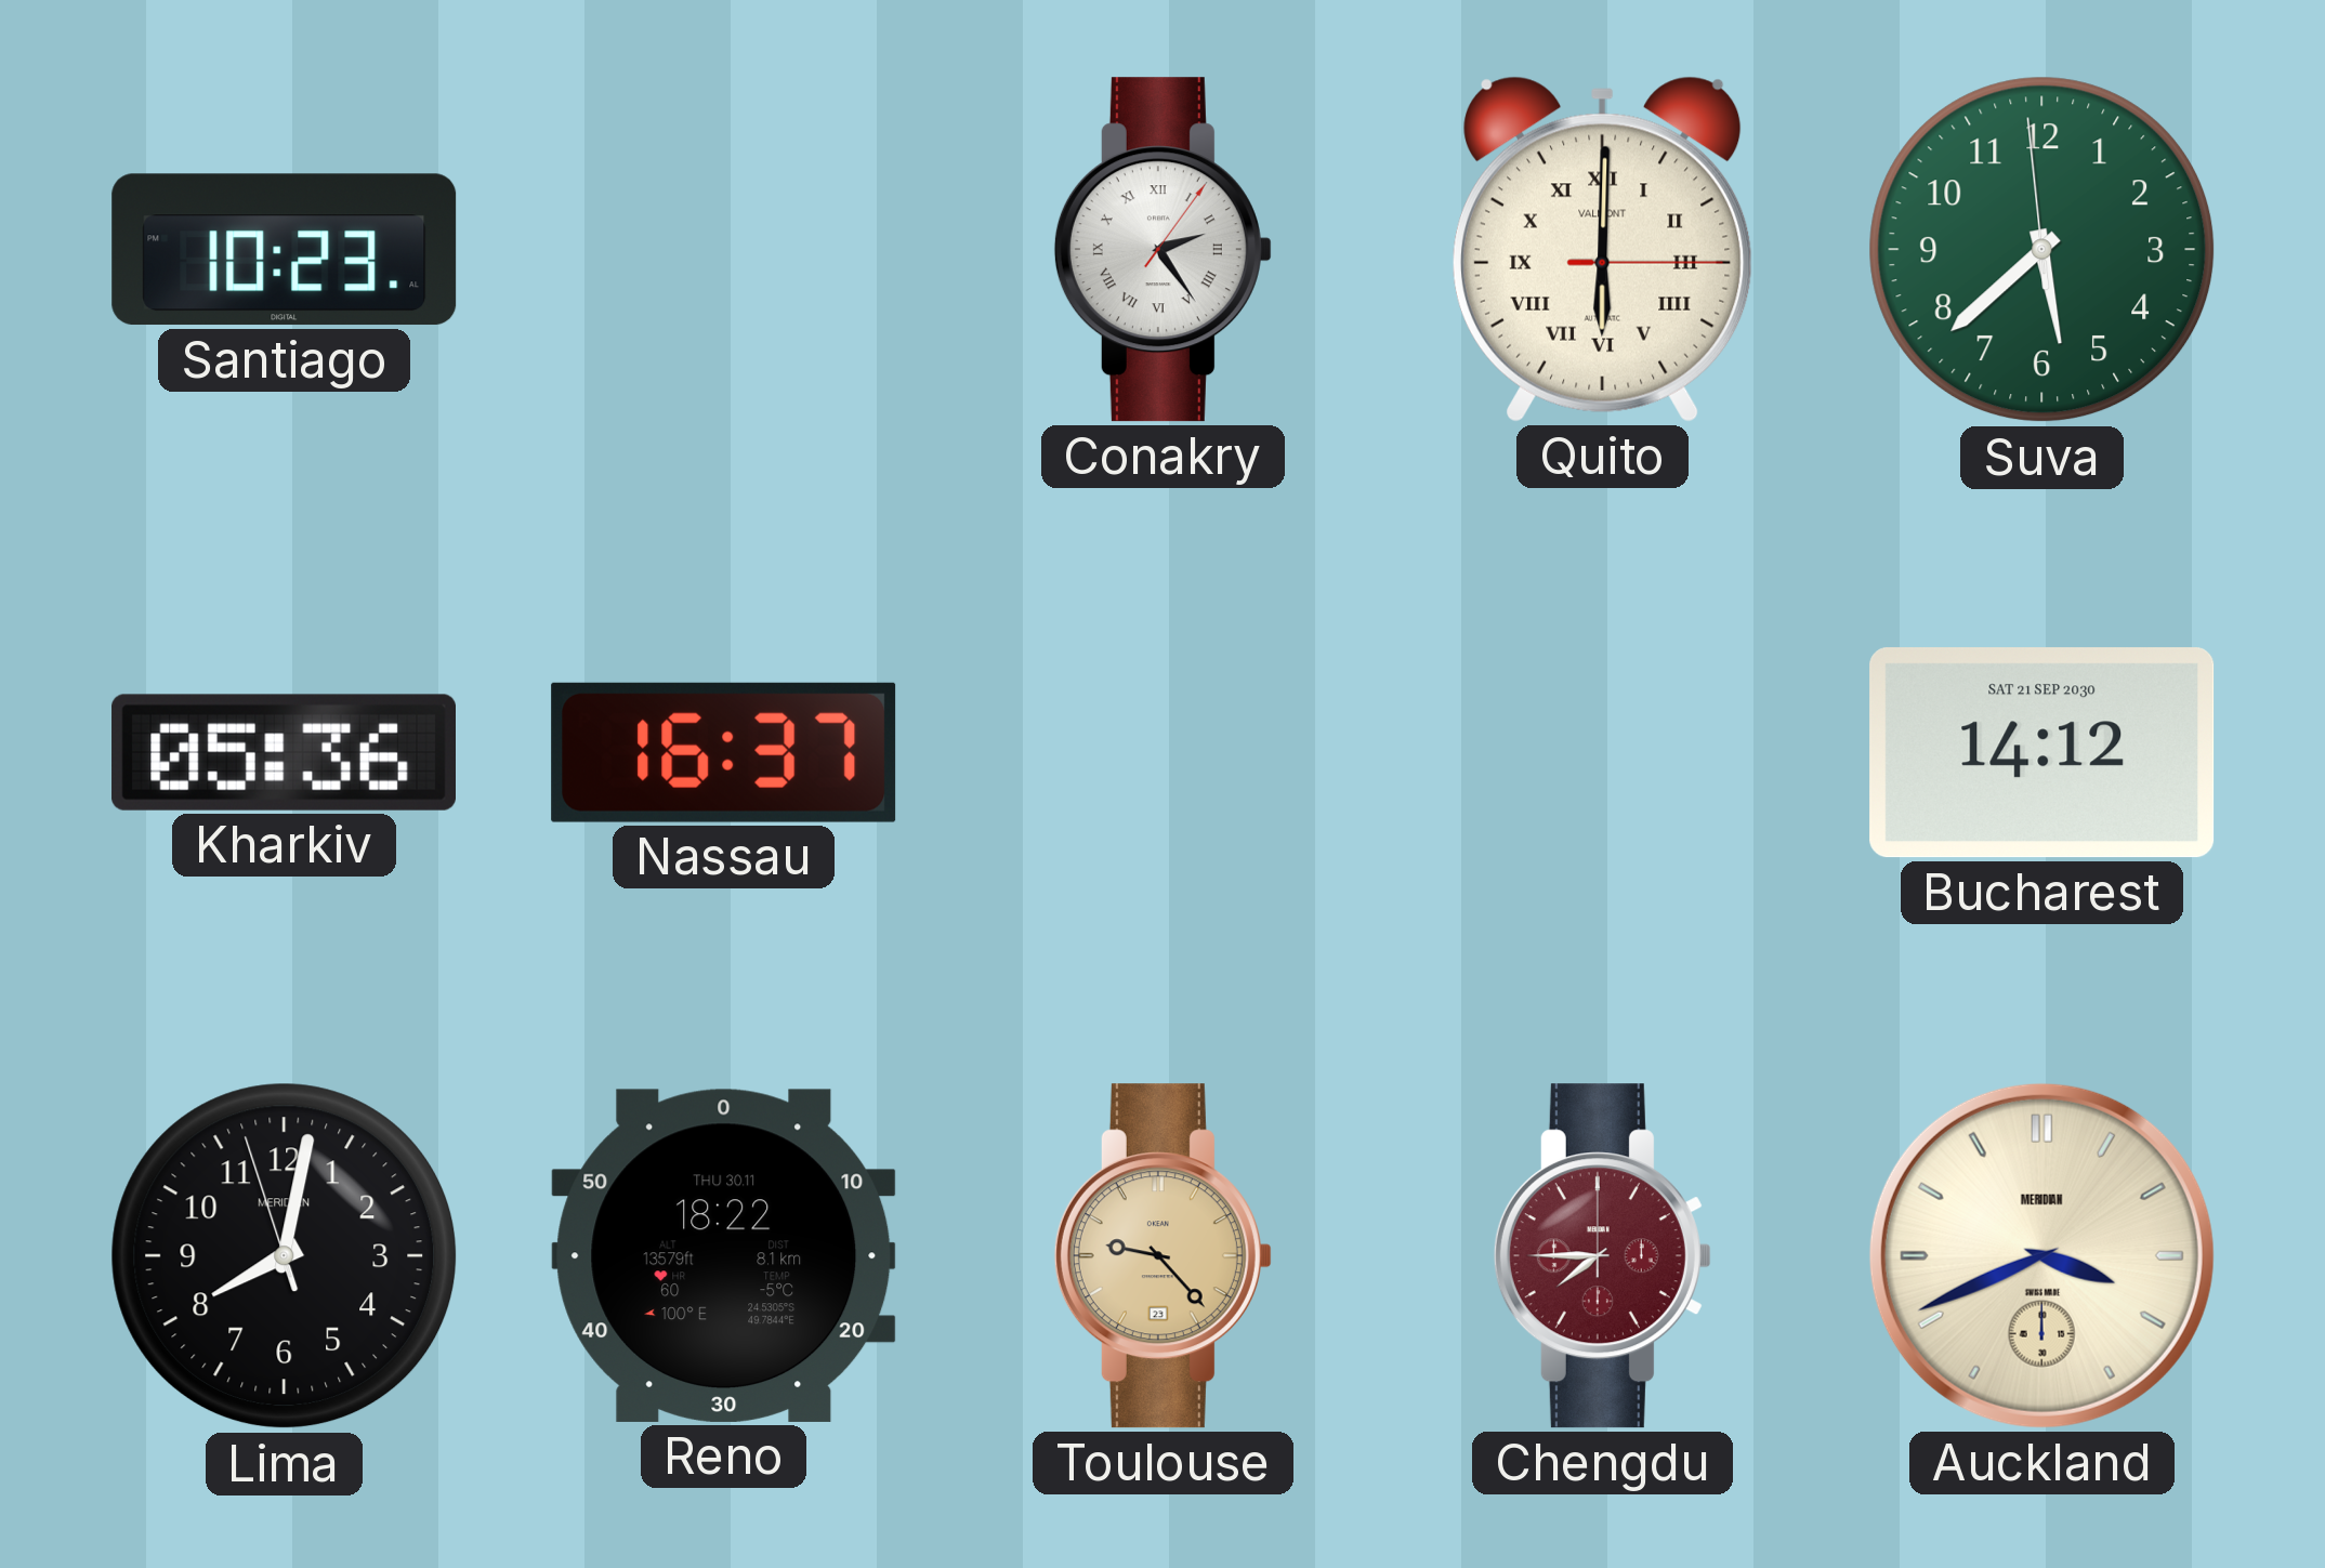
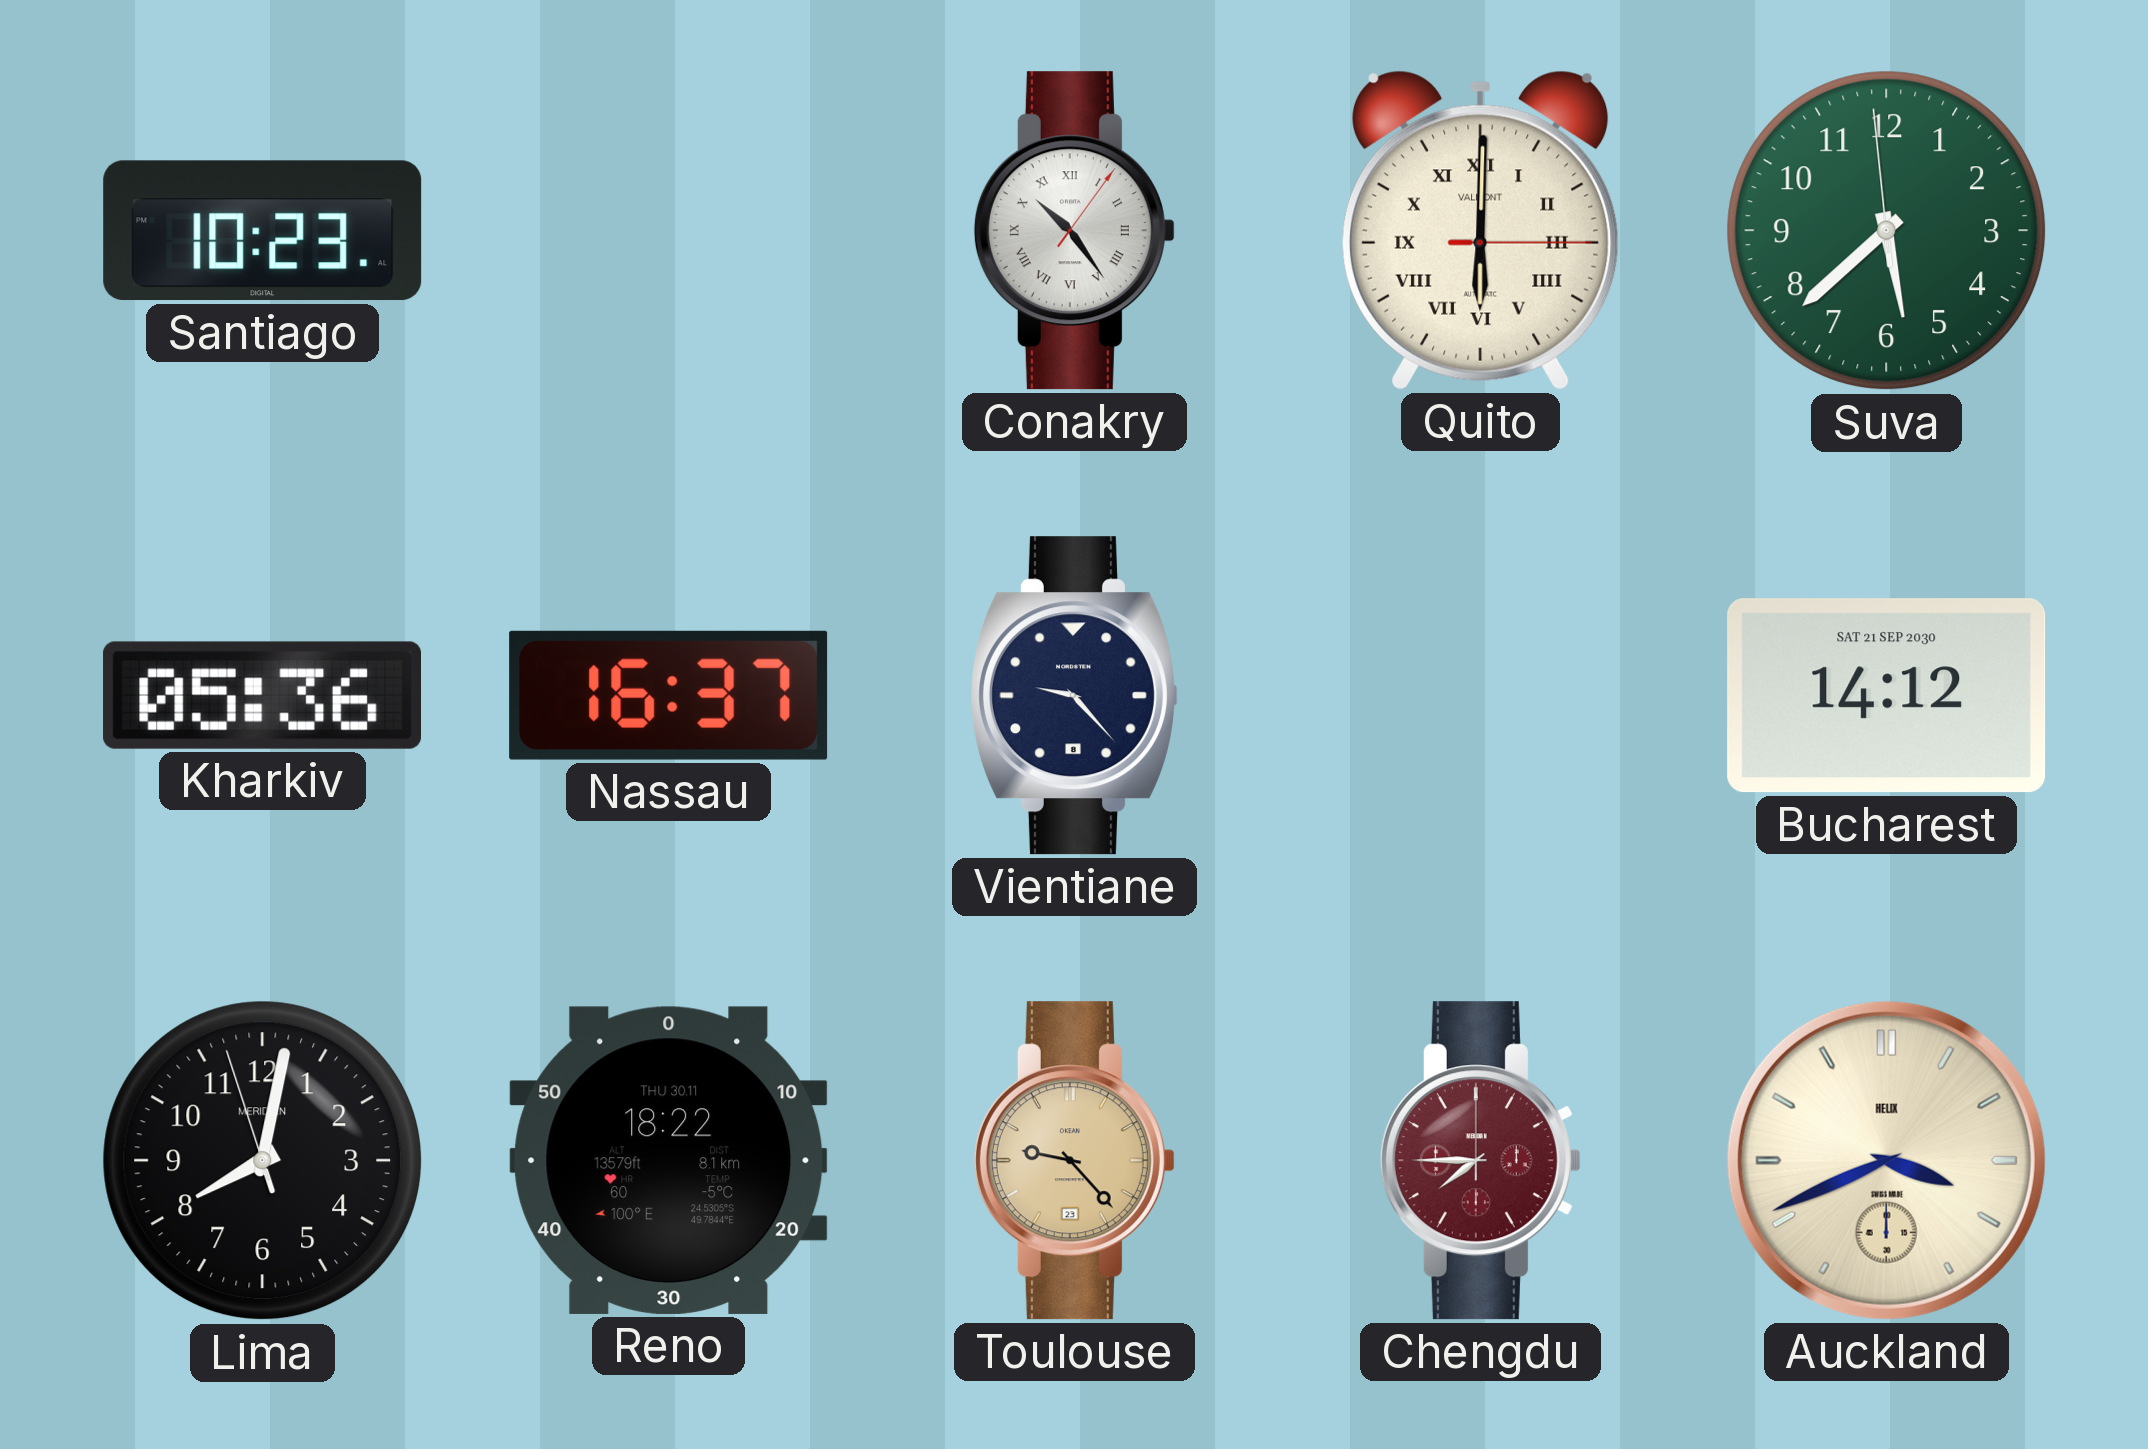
Conakry: 2:24 -> 10:24
Vientiane: none -> 9:23
Auckland brand: MERIDIAN -> HELIX
